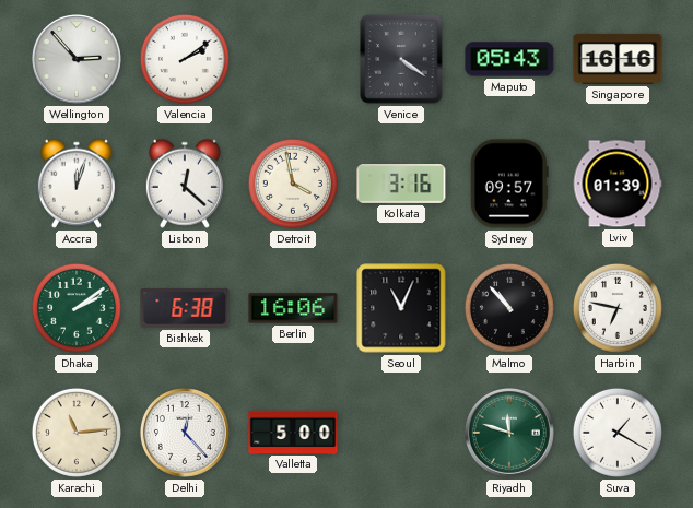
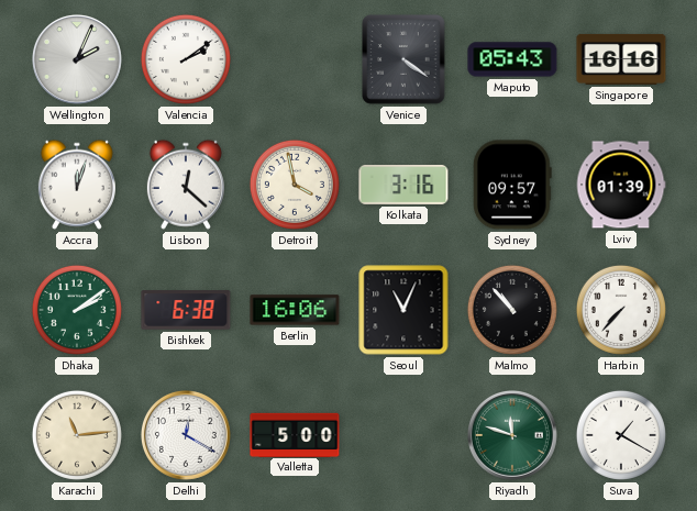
Wellington: 2:53 -> 2:04
Harbin: 6:47 -> 7:37
Delhi: 12:23 -> 12:20
